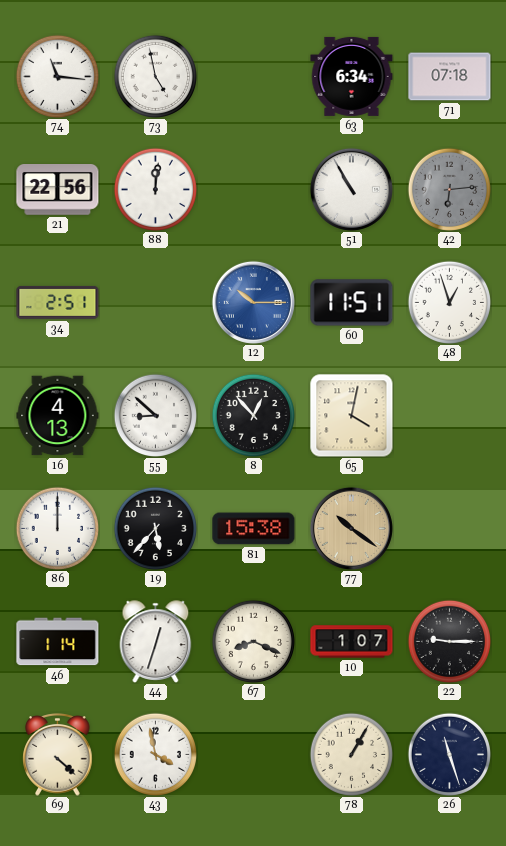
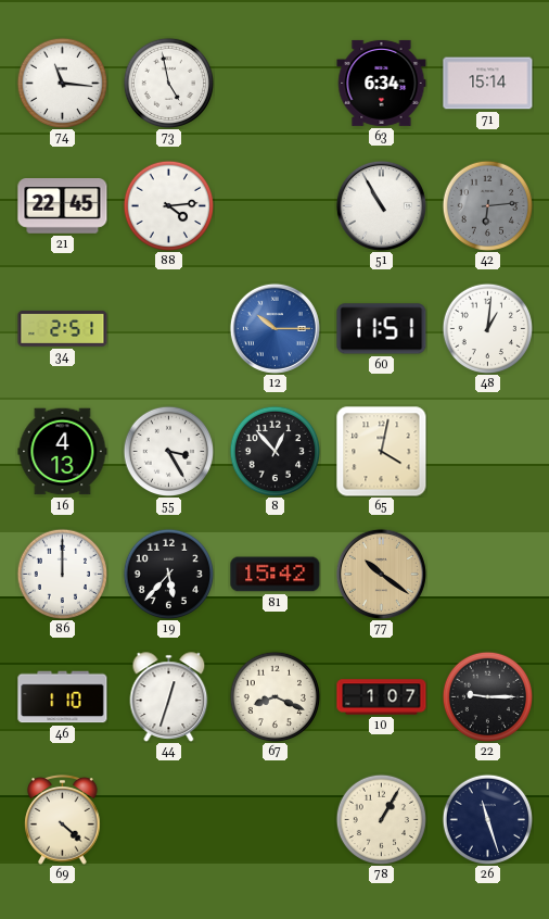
71: 07:18 -> 15:14
21: 22:56 -> 22:45
88: 12:01 -> 4:14
48: 12:57 -> 1:01
55: 8:52 -> 3:25
81: 15:38 -> 15:42
46: 1:14 -> 1:10
43: 3:58 -> none
